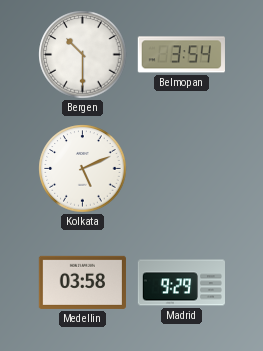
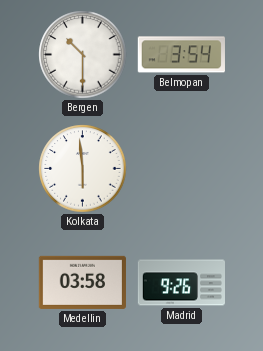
Kolkata: 5:11 -> 5:59
Madrid: 9:29 -> 9:26
